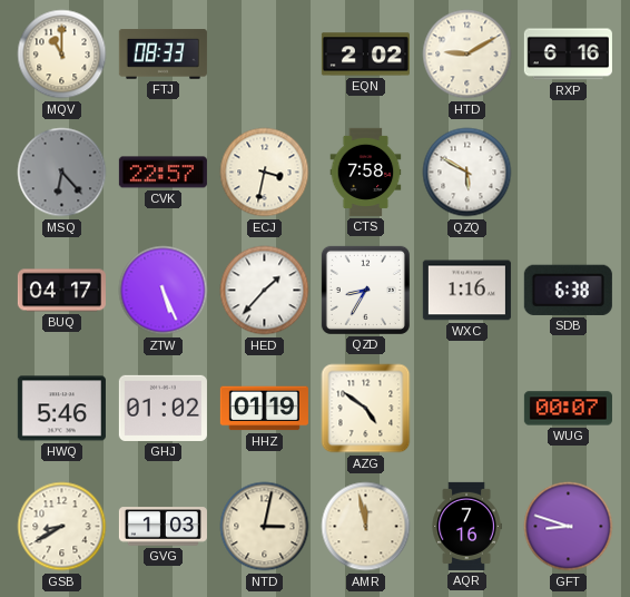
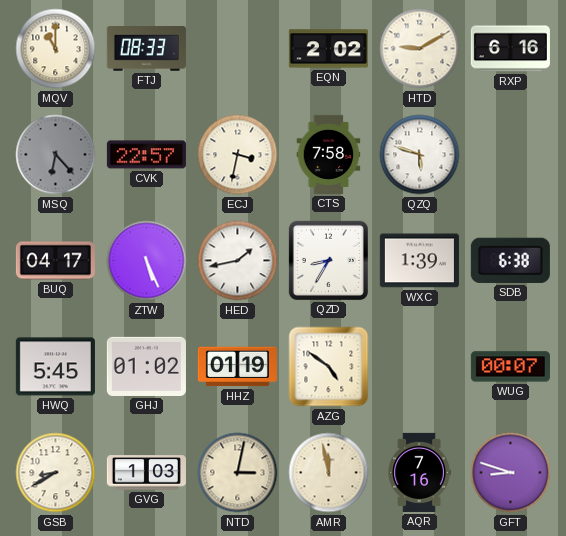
QZQ: 5:50 -> 5:48
HED: 1:37 -> 1:43
WXC: 1:16 -> 1:39
HWQ: 5:46 -> 5:45
